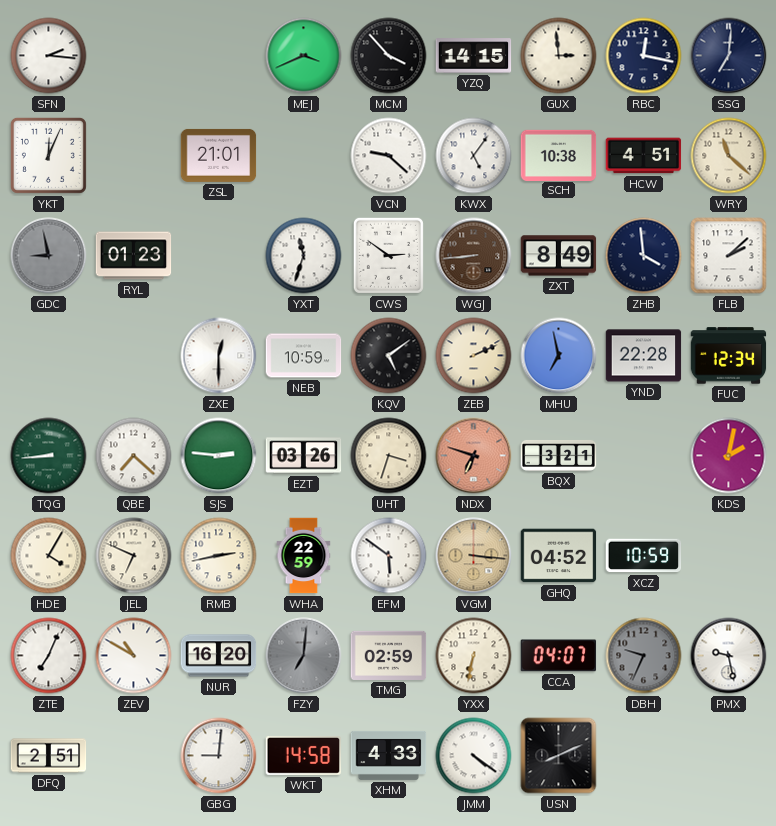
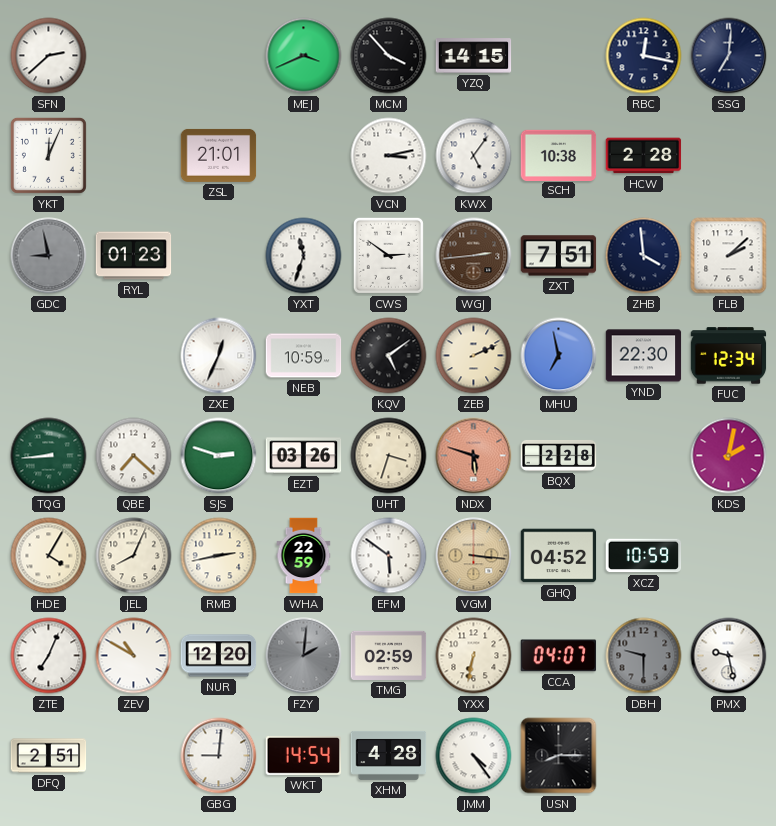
SFN: 2:16 -> 2:38
GUX: 2:59 -> none
VCN: 9:22 -> 3:13
HCW: 4:51 -> 2:28
WRY: 11:22 -> none
WGJ: 8:44 -> 2:44
ZXT: 8:49 -> 7:51
ZXE: 12:30 -> 12:34
YND: 22:28 -> 22:30
SJS: 2:46 -> 2:48
NDX: 6:48 -> 5:48
BQX: 3:21 -> 2:28
JEL: 6:49 -> 8:04
NUR: 16:20 -> 12:20
FZY: 7:01 -> 2:01
DBH: 9:34 -> 9:30
WKT: 14:58 -> 14:54
XHM: 4:33 -> 4:28
JMM: 4:21 -> 4:24
USN: 8:11 -> 8:15
